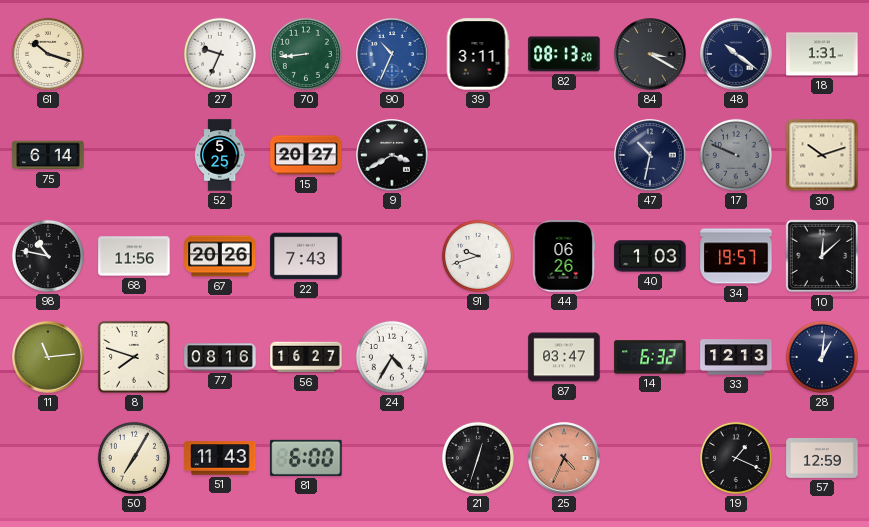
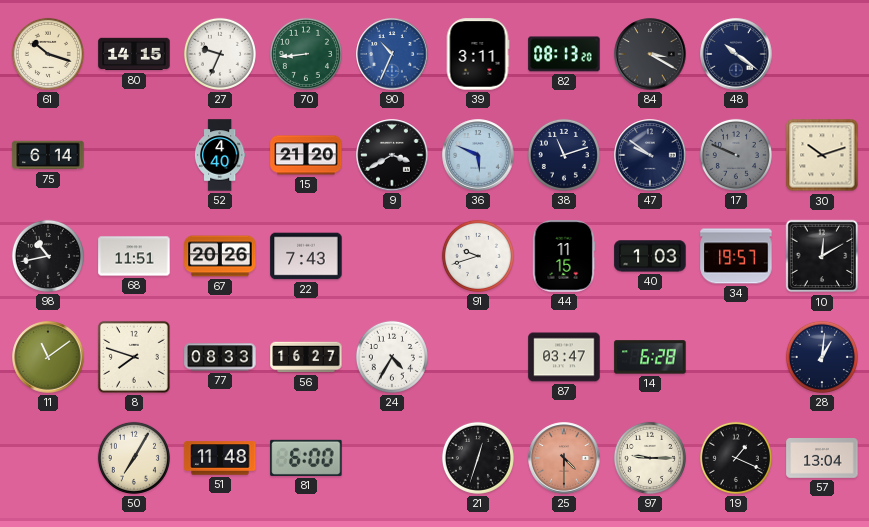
80: none -> 14:15
18: 1:31 -> none
52: 5:25 -> 4:40
15: 20:27 -> 21:20
36: none -> 5:49
38: none -> 11:12
47: 10:32 -> 9:51
98: 10:47 -> 10:43
68: 11:56 -> 11:51
44: 06:26 -> 11:15
10: 12:08 -> 12:10
11: 11:14 -> 11:09
77: 08:16 -> 08:33
14: 6:32 -> 6:28
33: 12:13 -> none
51: 11:43 -> 11:48
25: 4:34 -> 4:30
97: none -> 9:15
57: 12:59 -> 13:04
